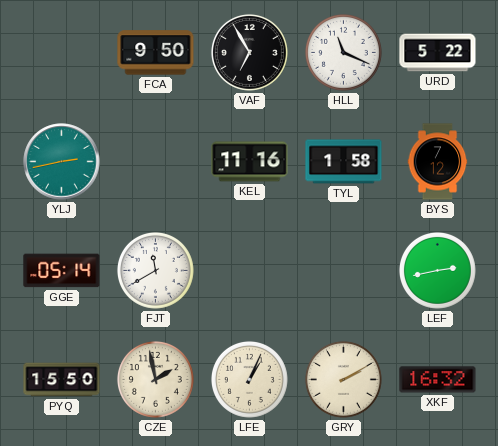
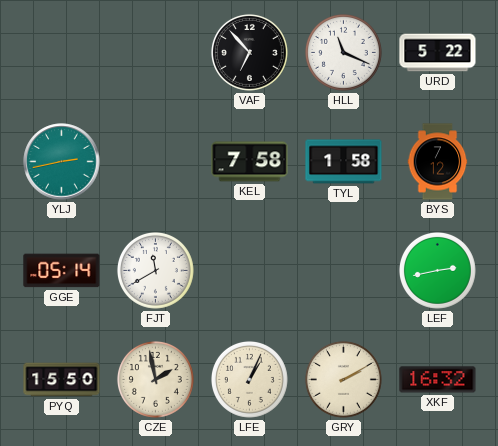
FCA: 9:50 -> none
VAF: 6:55 -> 6:53
KEL: 11:16 -> 7:58
